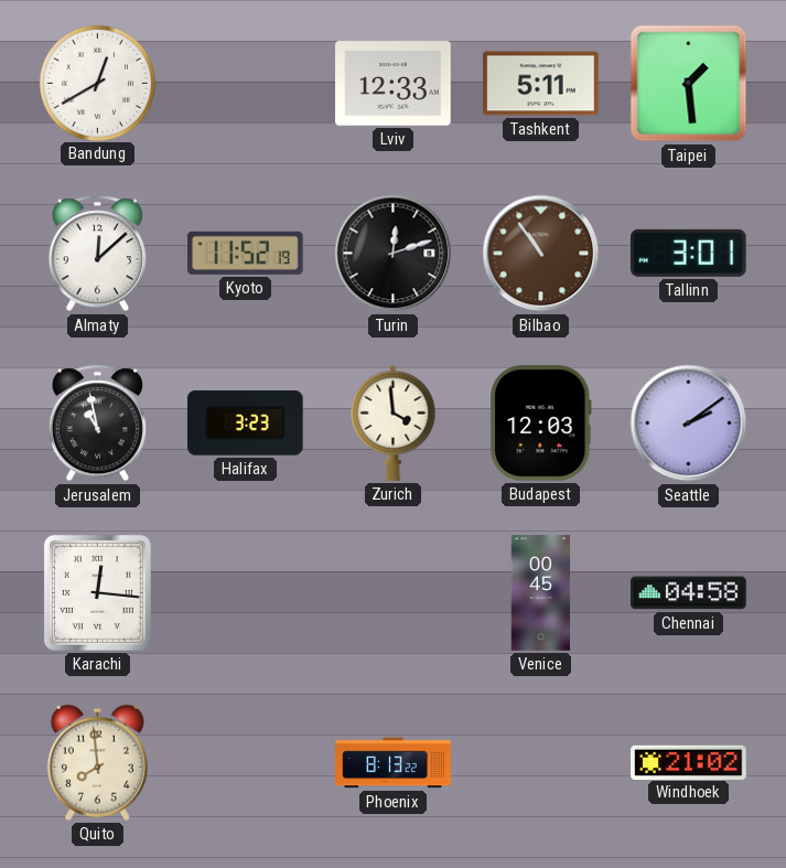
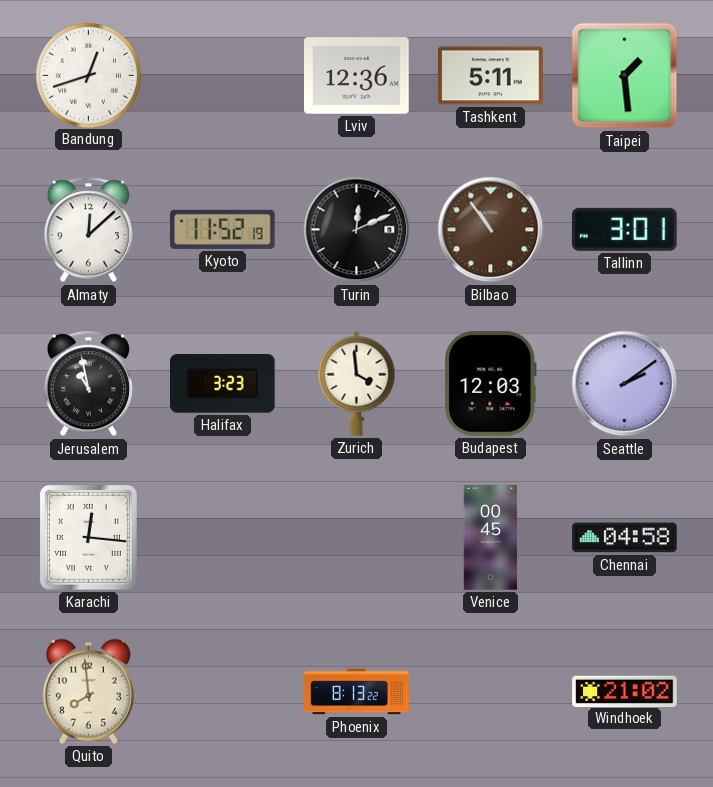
Bandung: 12:40 -> 12:42
Lviv: 12:33 -> 12:36
Turin: 12:12 -> 12:11
